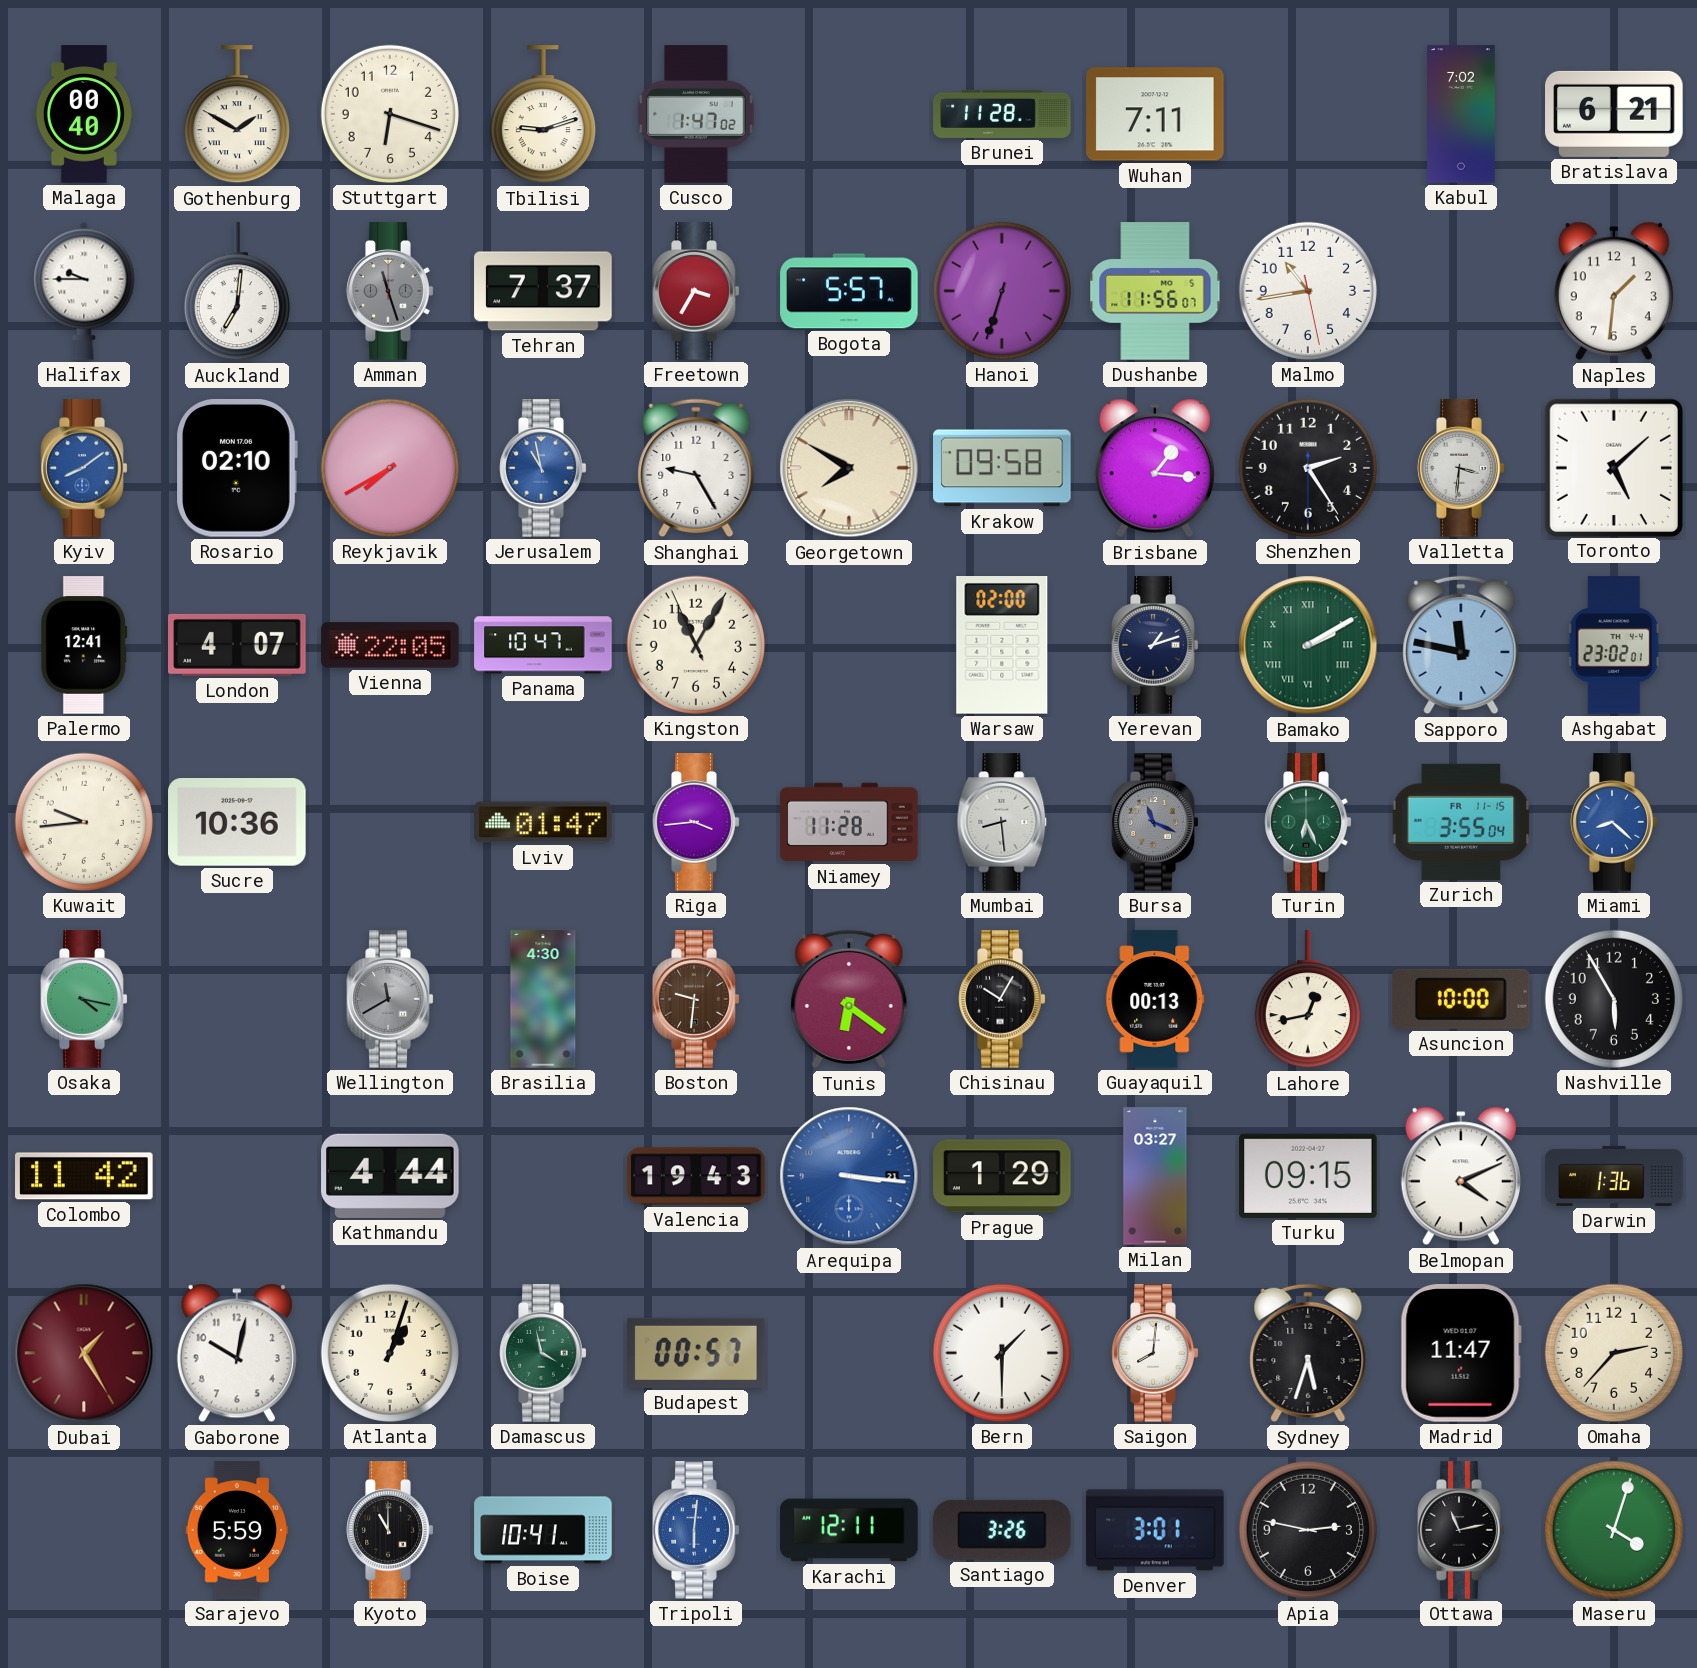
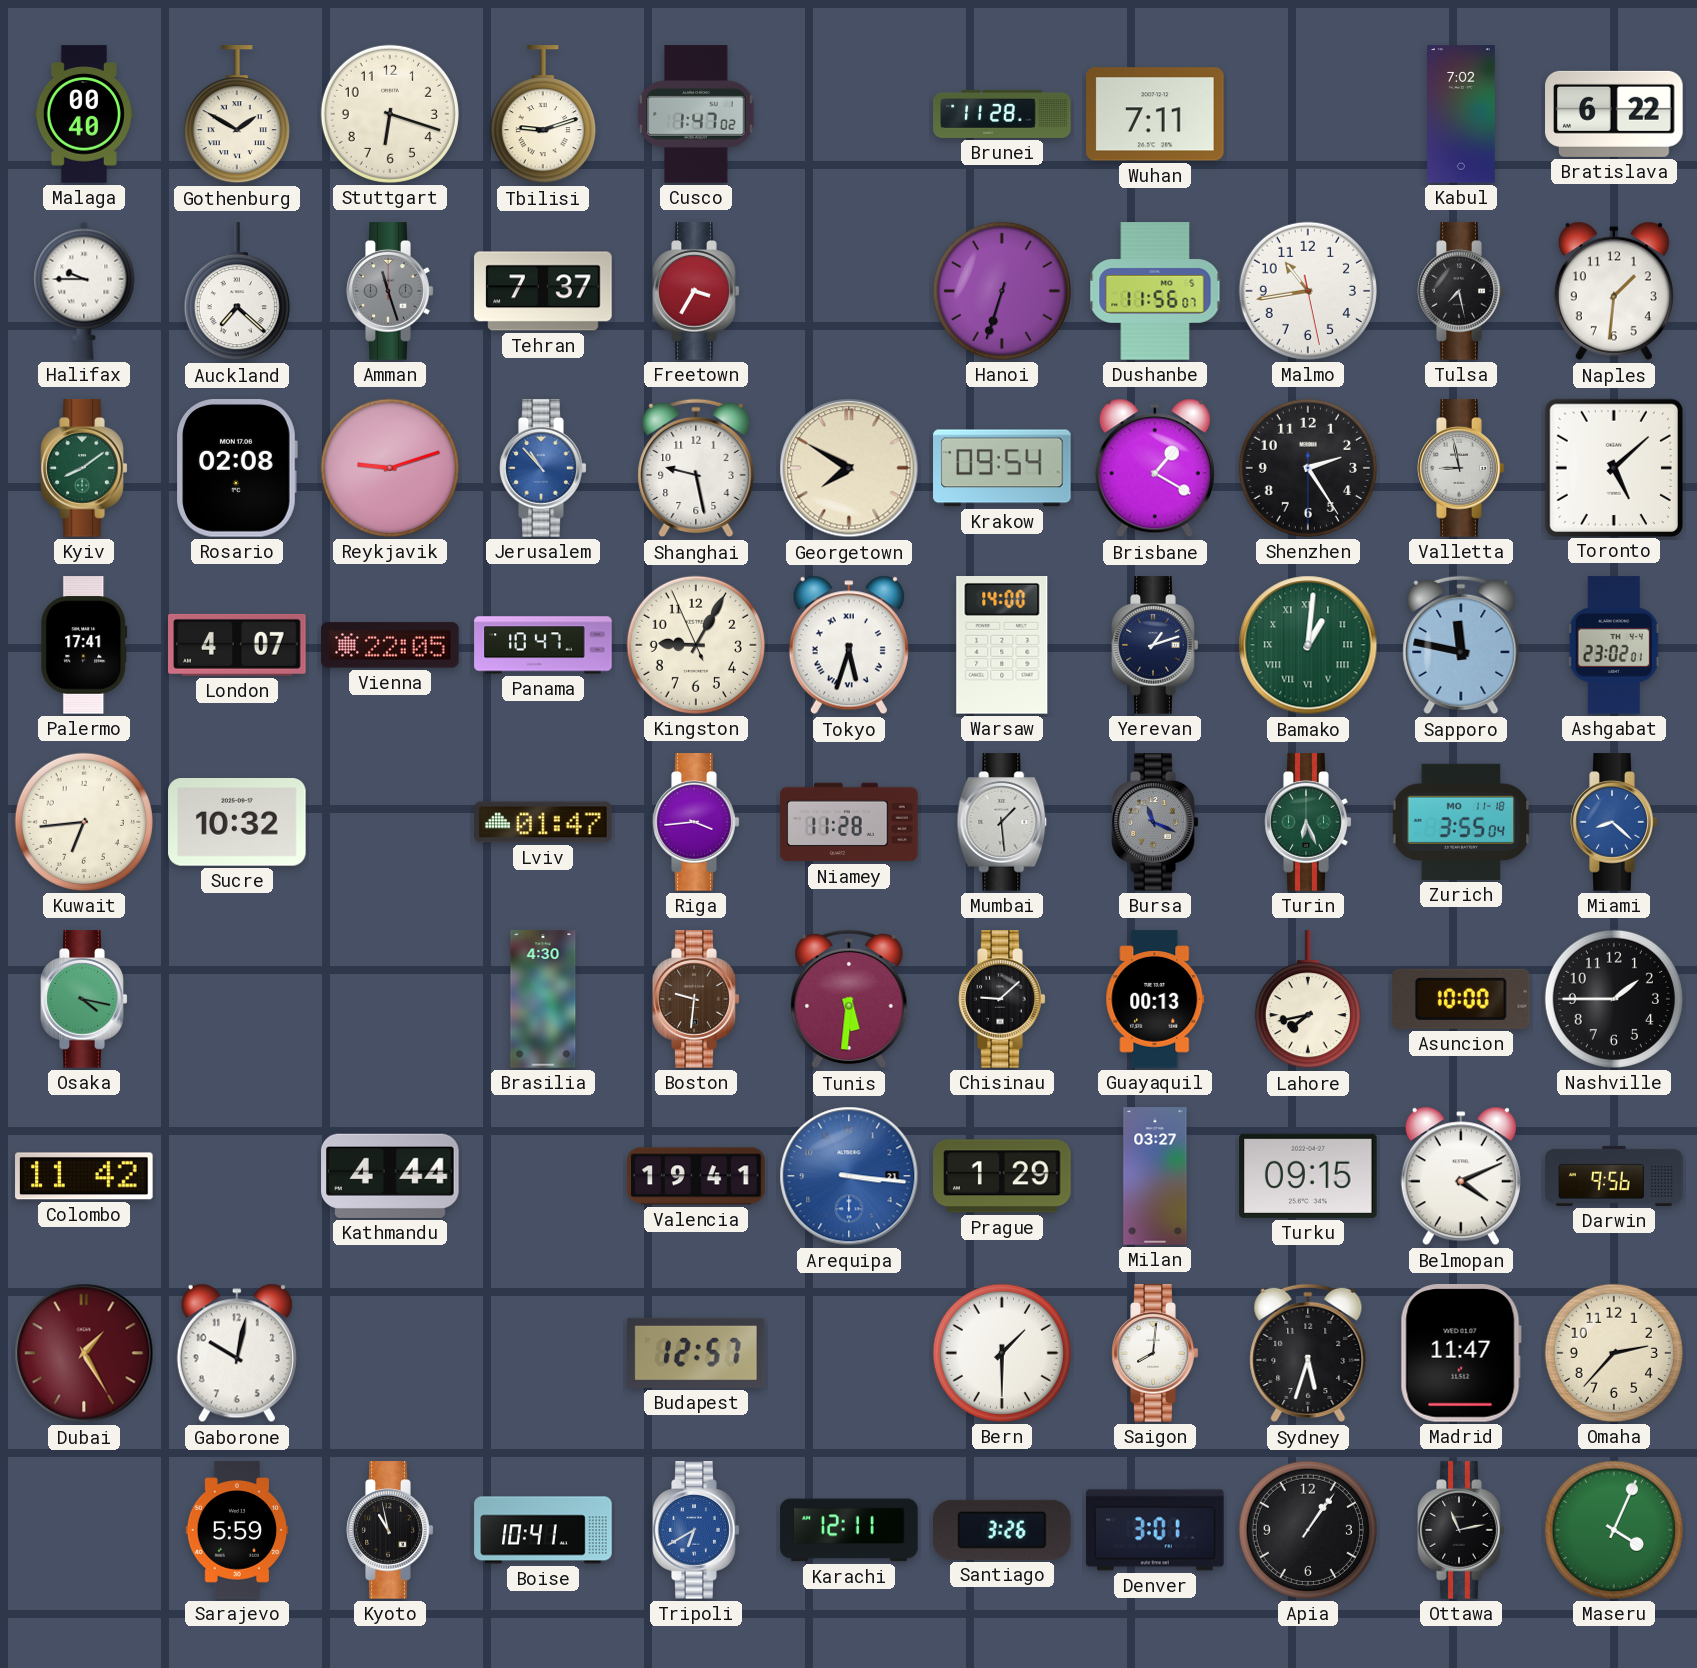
Bratislava: 6:21 -> 6:22
Auckland: 7:01 -> 7:22
Bogota: 5:57 -> none
Tulsa: none -> 7:28
Kyiv dial: blue -> green
Rosario: 02:10 -> 02:08
Reykjavik: 7:40 -> 9:12
Jerusalem: 10:58 -> 10:53
Shanghai: 9:25 -> 9:28
Krakow: 09:58 -> 09:54
Brisbane: 1:16 -> 1:20
Valletta: 3:31 -> 8:58
Palermo: 12:41 -> 17:41
Kingston: 11:04 -> 9:04
Tokyo: none -> 5:33
Warsaw: 02:00 -> 14:00
Bamako: 2:10 -> 1:01
Kuwait: 9:44 -> 6:44
Sucre: 10:36 -> 10:32
Mumbai: 8:29 -> 1:29
Zurich date: FR 11-15 -> MO 11-18
Wellington: 11:40 -> none
Tunis: 6:21 -> 5:31
Chisinau: 10:05 -> 9:08
Lahore: 12:43 -> 7:43
Nashville: 5:55 -> 1:45
Valencia: 19:43 -> 19:41
Darwin: 1:36 -> 9:56
Atlanta: 1:03 -> none
Damascus: 3:58 -> none
Budapest: 00:57 -> 12:57
Kyoto: 11:00 -> 10:58
Tripoli: 6:01 -> 6:40
Apia: 2:47 -> 1:06
Maseru: 4:03 -> 4:04
